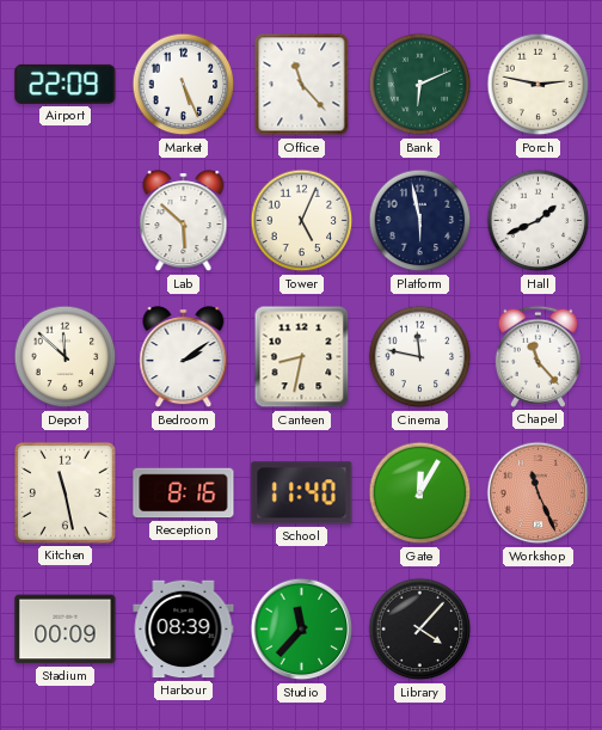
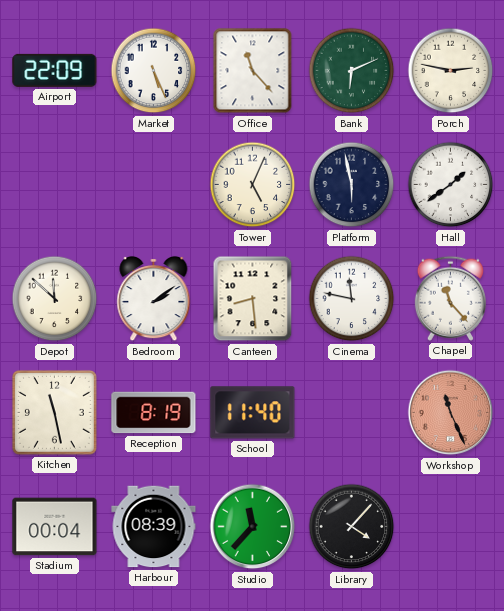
Lab: 5:52 -> none
Hall: 1:41 -> 1:39
Canteen: 8:32 -> 8:29
Reception: 8:16 -> 8:19
Gate: 12:05 -> none
Stadium: 00:09 -> 00:04
